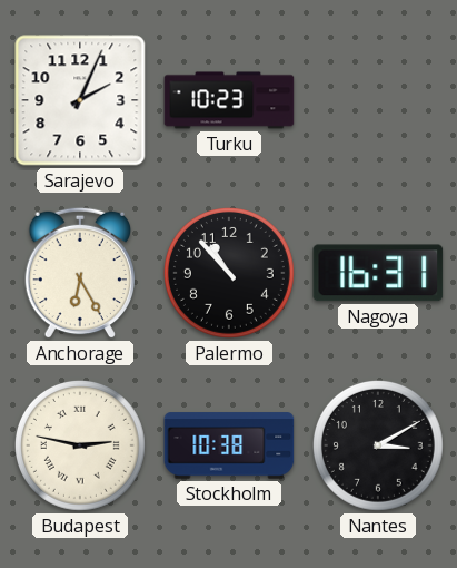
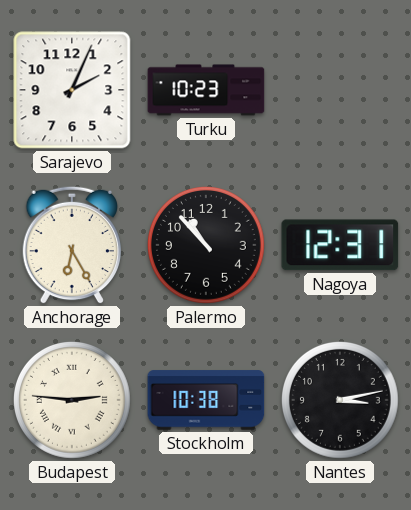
Nagoya: 16:31 -> 12:31
Budapest: 2:47 -> 2:46
Nantes: 3:10 -> 3:13
